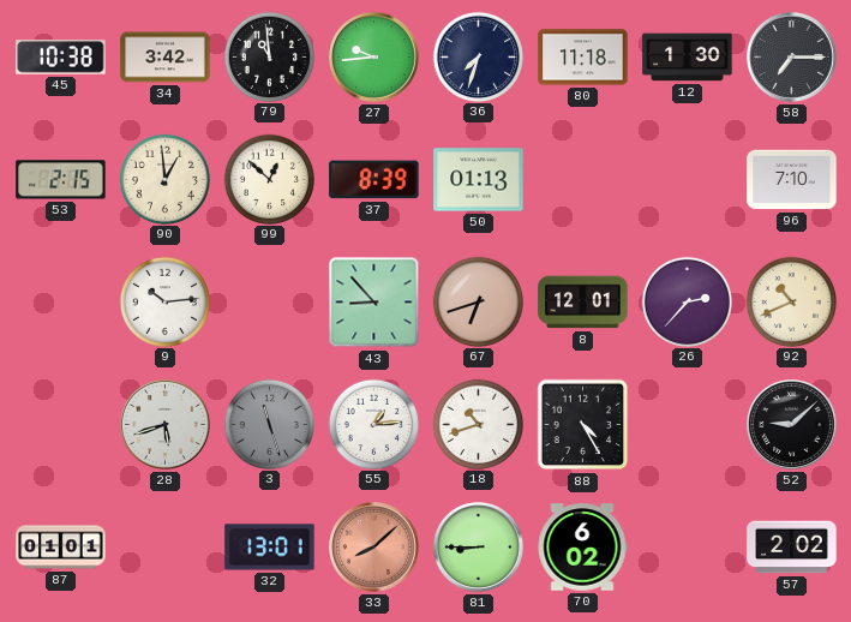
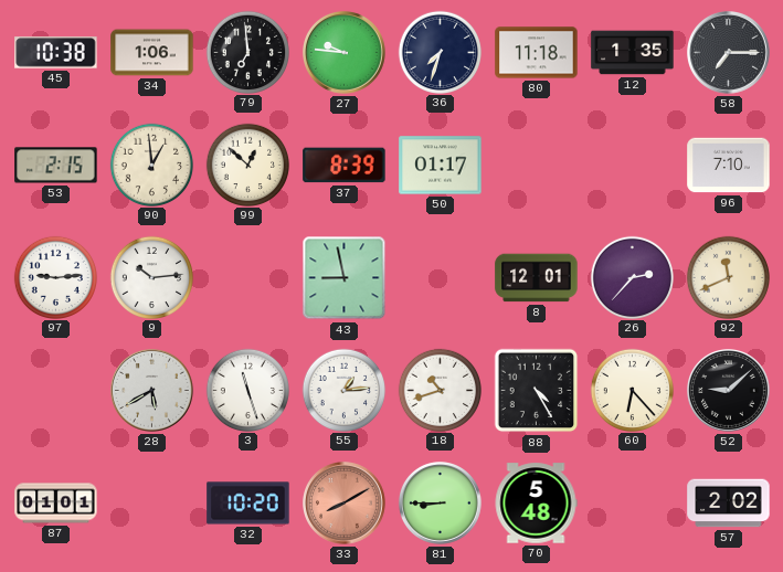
34: 3:42 -> 1:06
79: 10:59 -> 6:59
27: 9:44 -> 9:46
12: 1:30 -> 1:35
50: 01:13 -> 01:17
97: none -> 9:14
43: 8:53 -> 8:58
67: 6:42 -> none
92: 10:41 -> 11:41
28: 5:42 -> 5:40
3 dial: grey -> white
60: none -> 6:23
32: 13:01 -> 10:20
33: 8:08 -> 8:10
70: 6:02 -> 5:48
